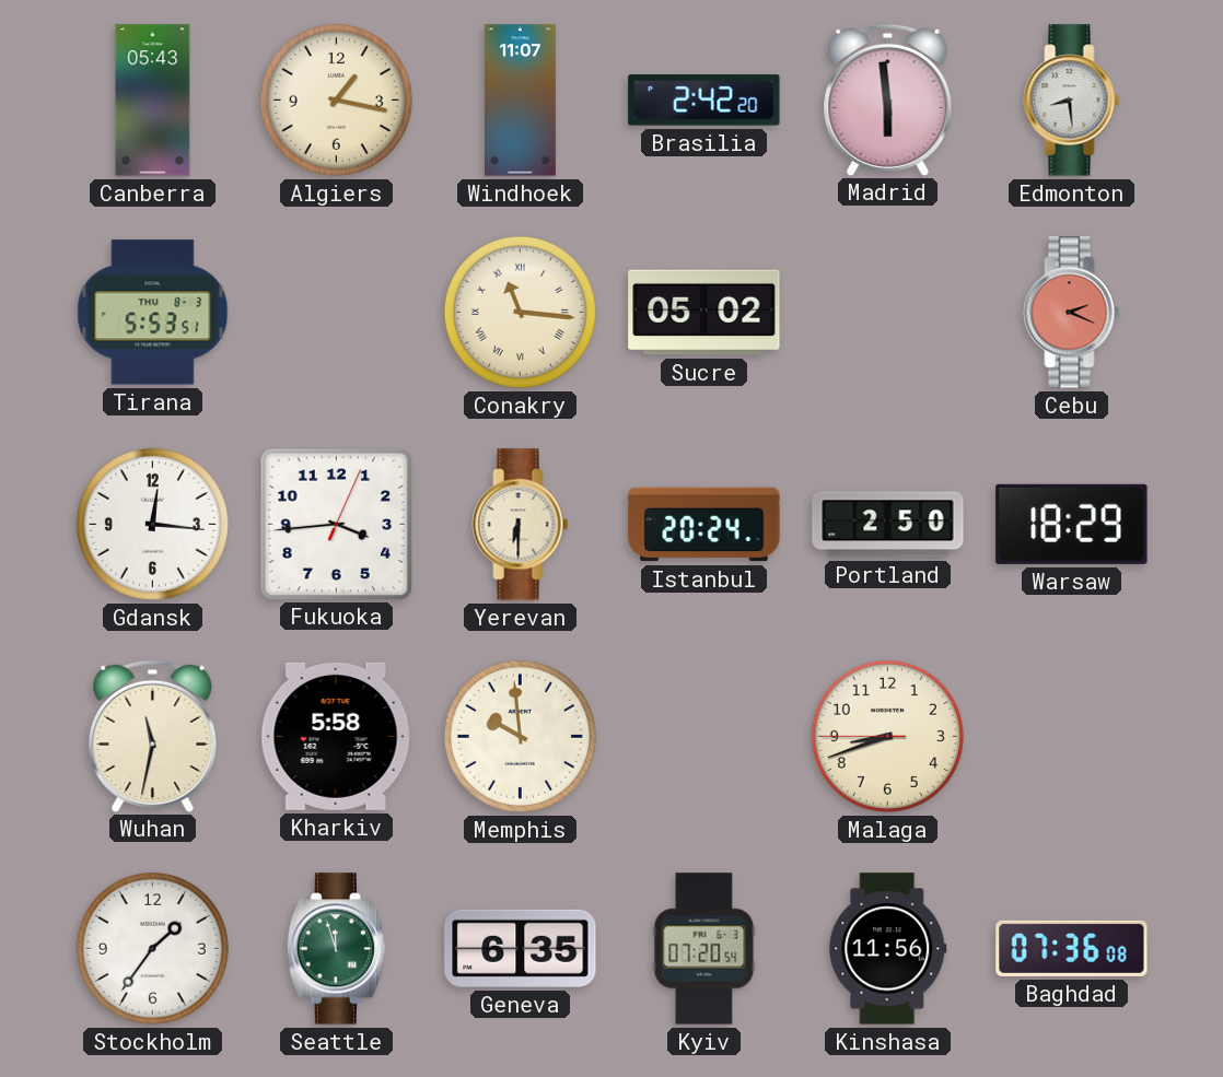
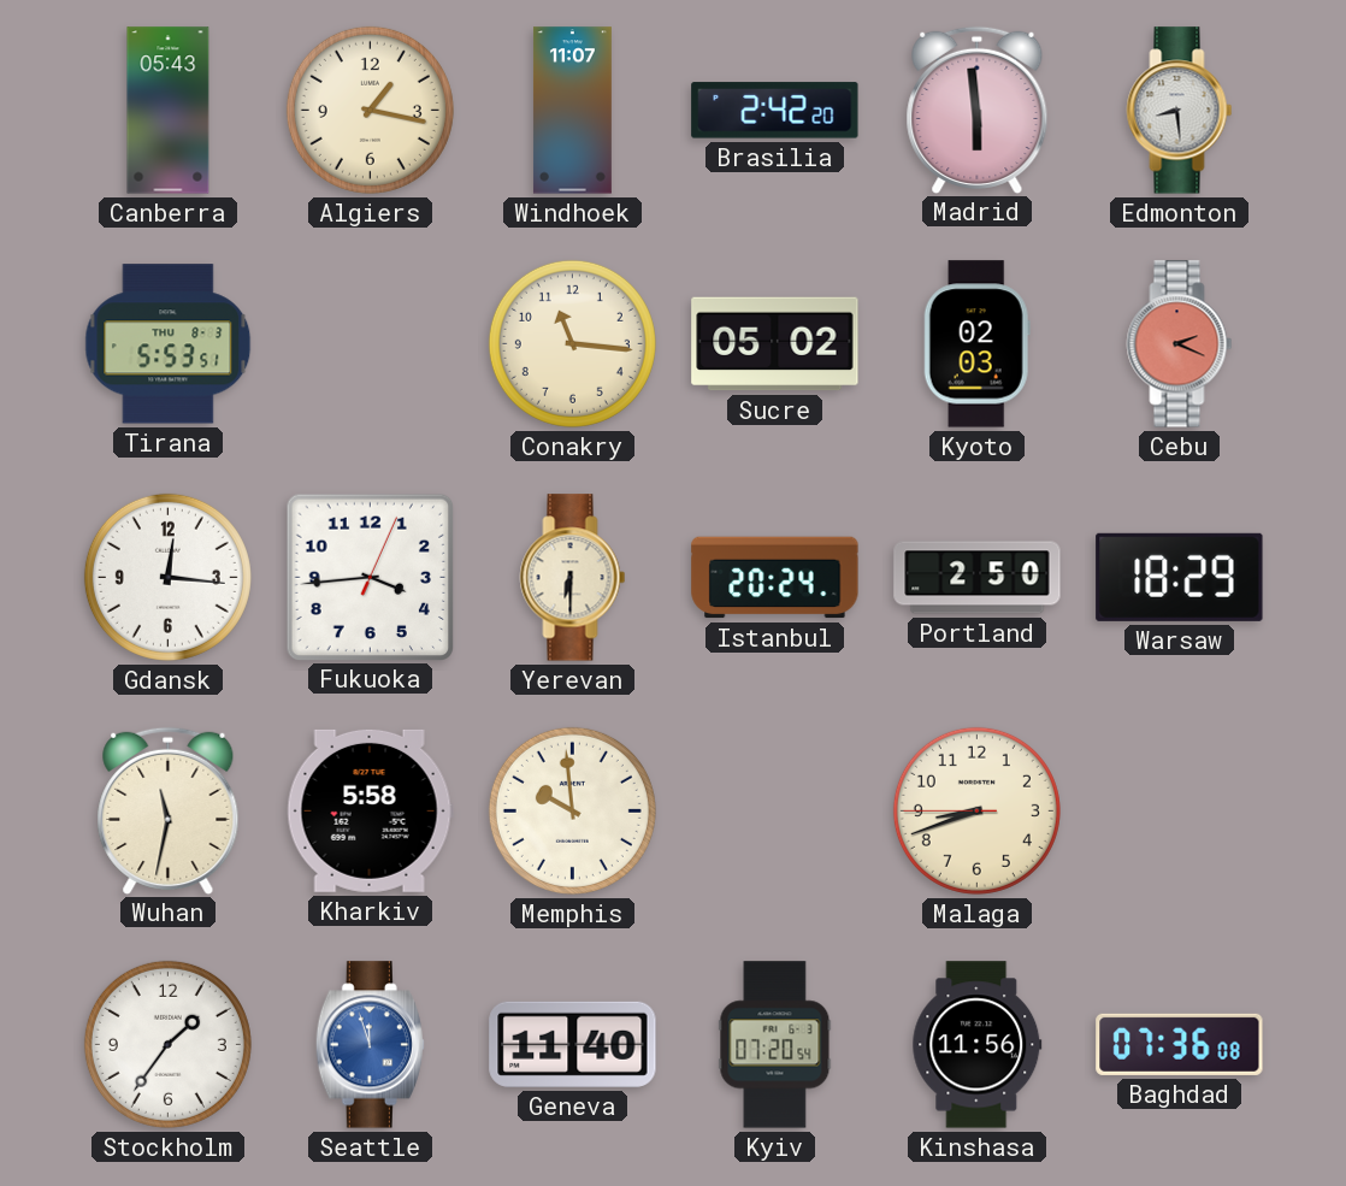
Conakry numerals: Roman -> Arabic
Kyoto: none -> 02:03
Seattle dial: green -> blue
Geneva: 6:35 -> 11:40
